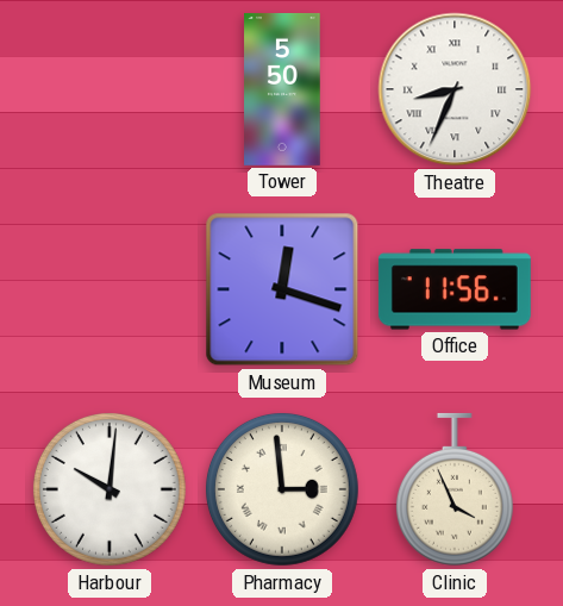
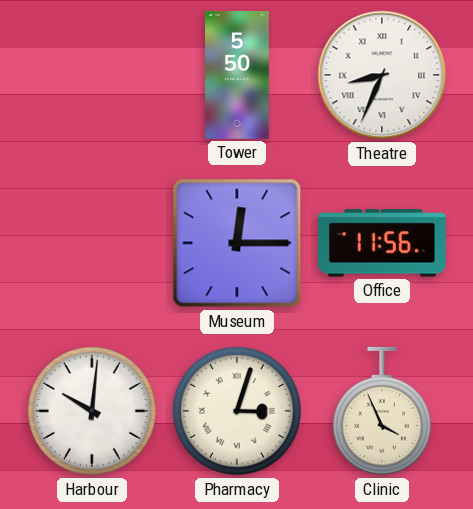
Museum: 12:18 -> 12:15
Pharmacy: 2:59 -> 3:03
